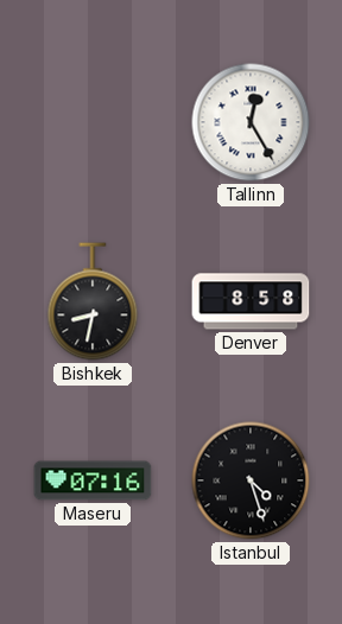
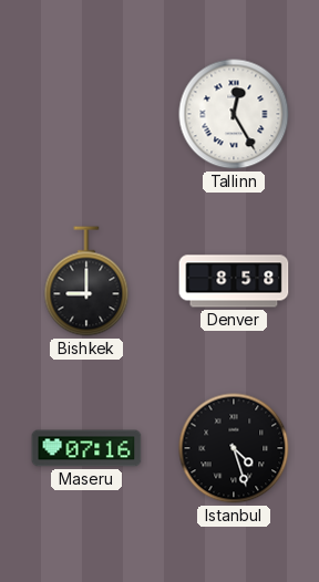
Bishkek: 8:32 -> 9:00
